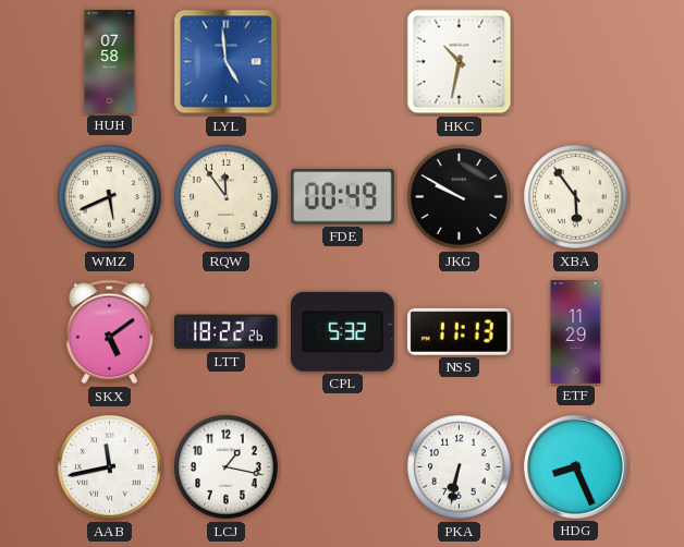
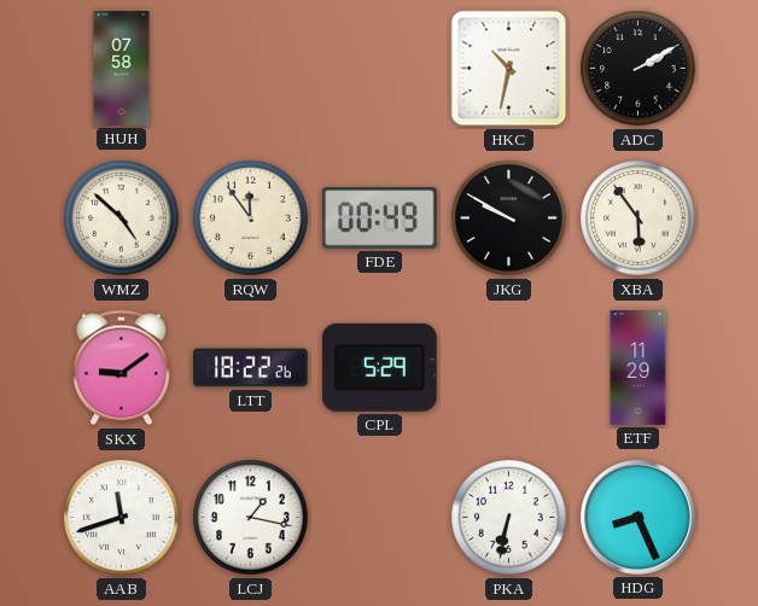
LYL: 4:59 -> none
ADC: none -> 2:10
WMZ: 5:41 -> 4:52
SKX: 5:09 -> 9:09
CPL: 5:32 -> 5:29
NSS: 11:13 -> none
AAB: 11:43 -> 11:42
